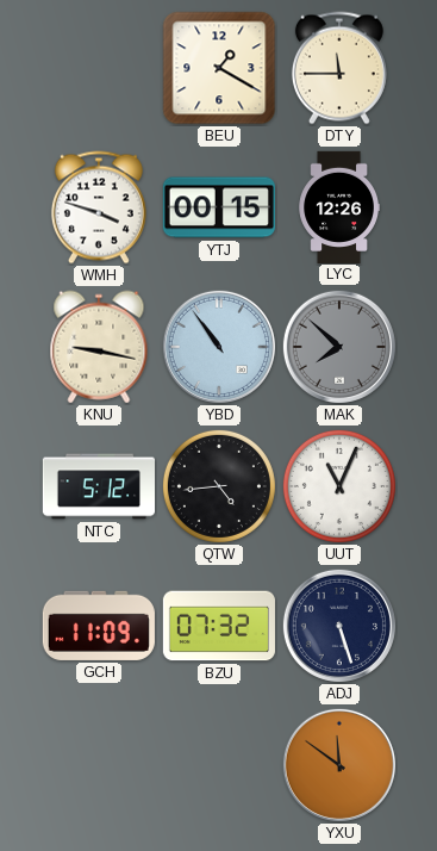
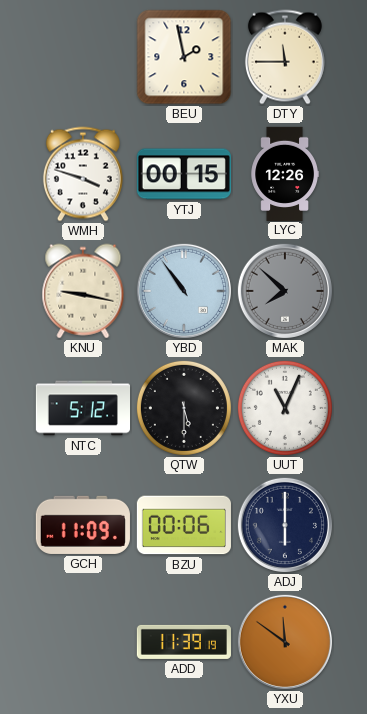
BEU: 1:20 -> 1:58
QTW: 4:44 -> 5:30
BZU: 07:32 -> 00:06
ADJ: 5:27 -> 6:00
ADD: none -> 11:39
